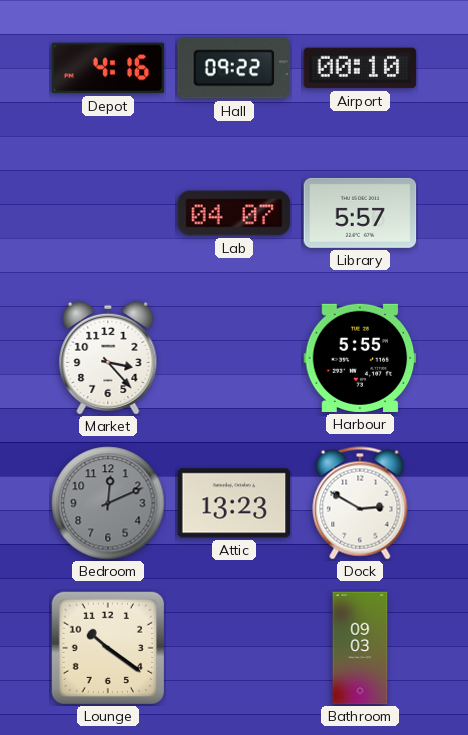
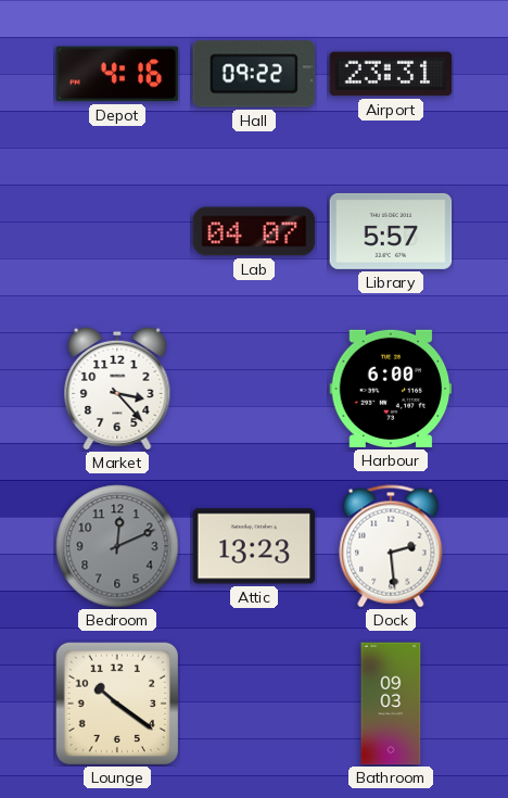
Airport: 00:10 -> 23:31
Harbour: 5:55 -> 6:00
Dock: 2:50 -> 2:29
